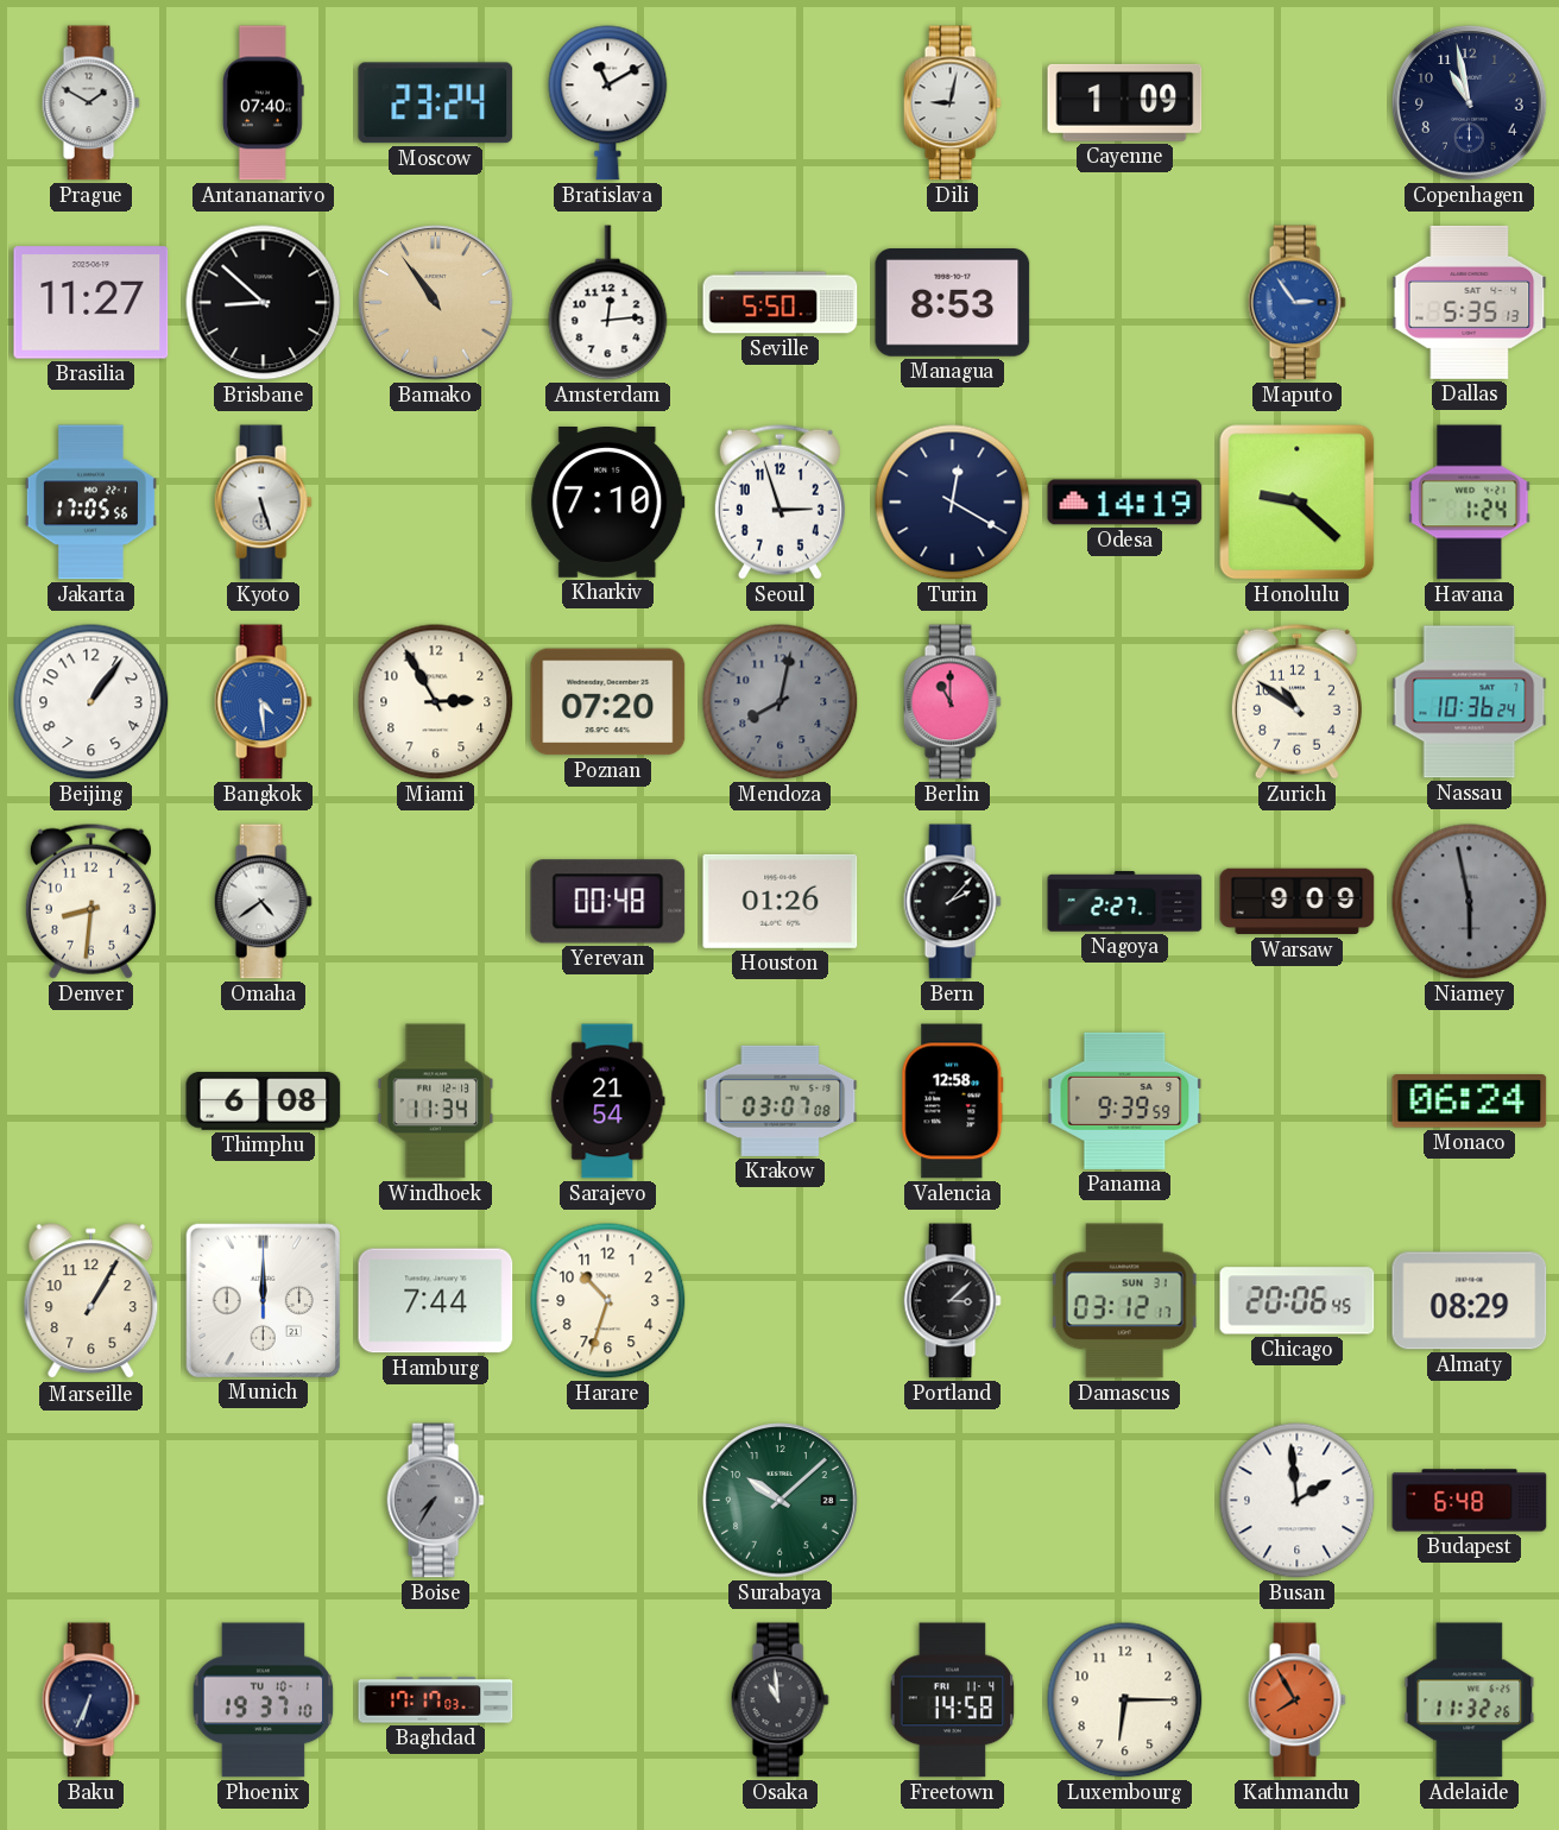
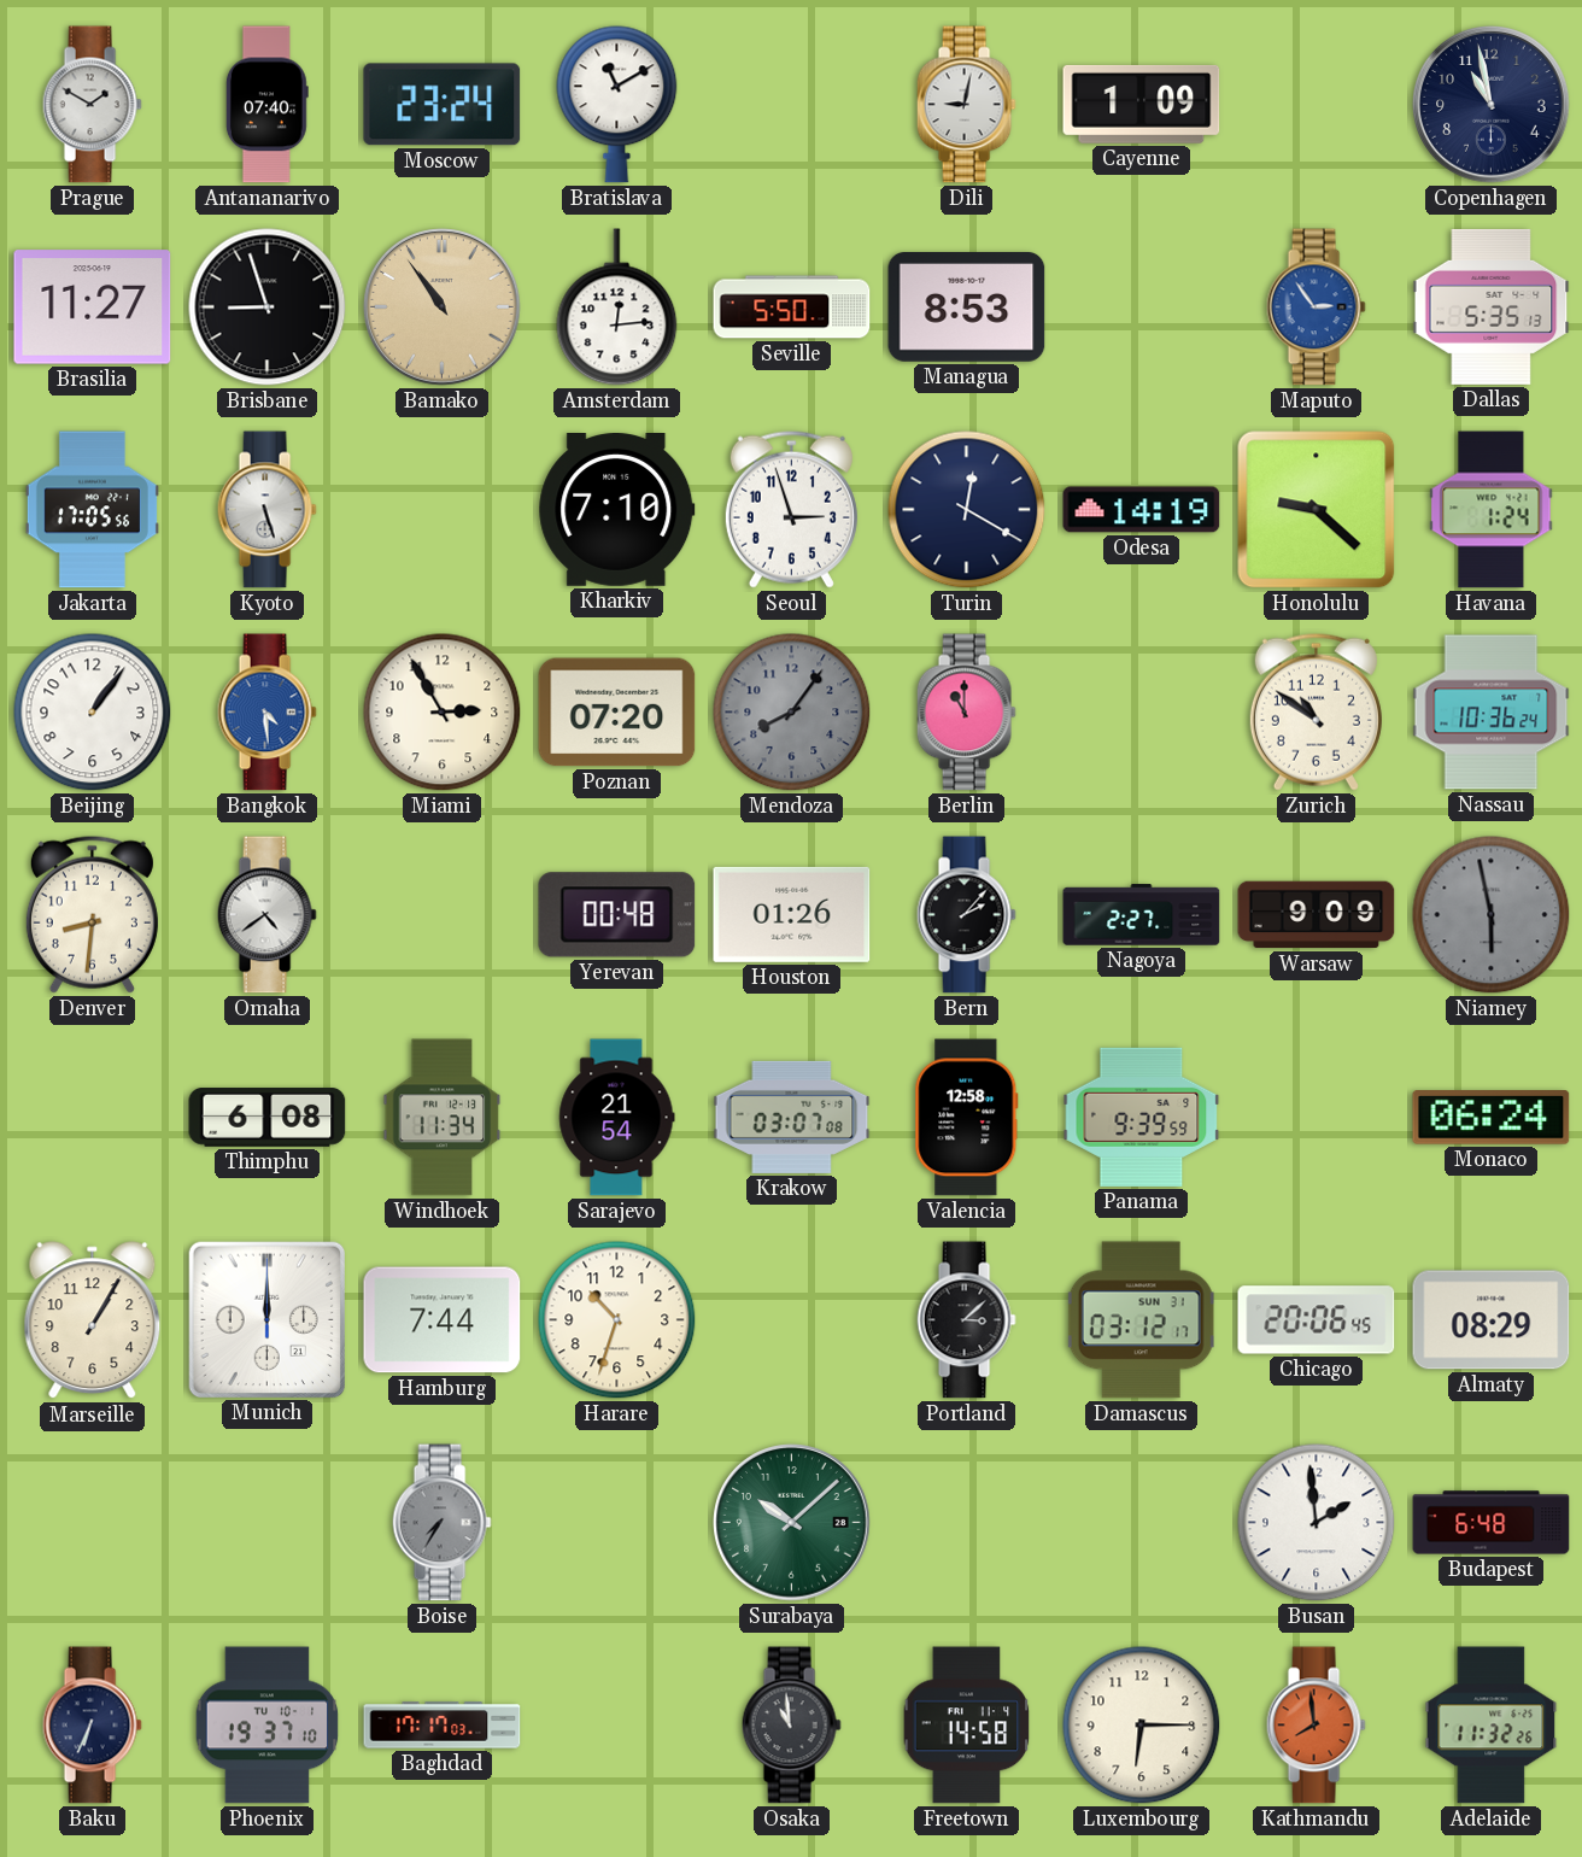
Brisbane: 8:52 -> 8:57
Mendoza: 8:02 -> 8:06
Kathmandu: 7:55 -> 7:59
